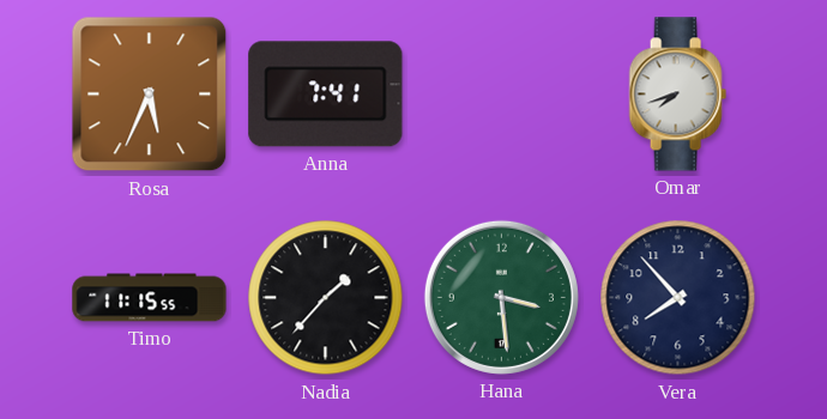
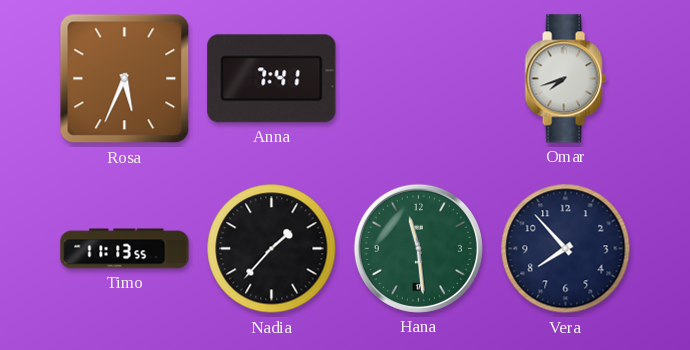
Timo: 11:15 -> 11:13
Hana: 3:29 -> 11:29
